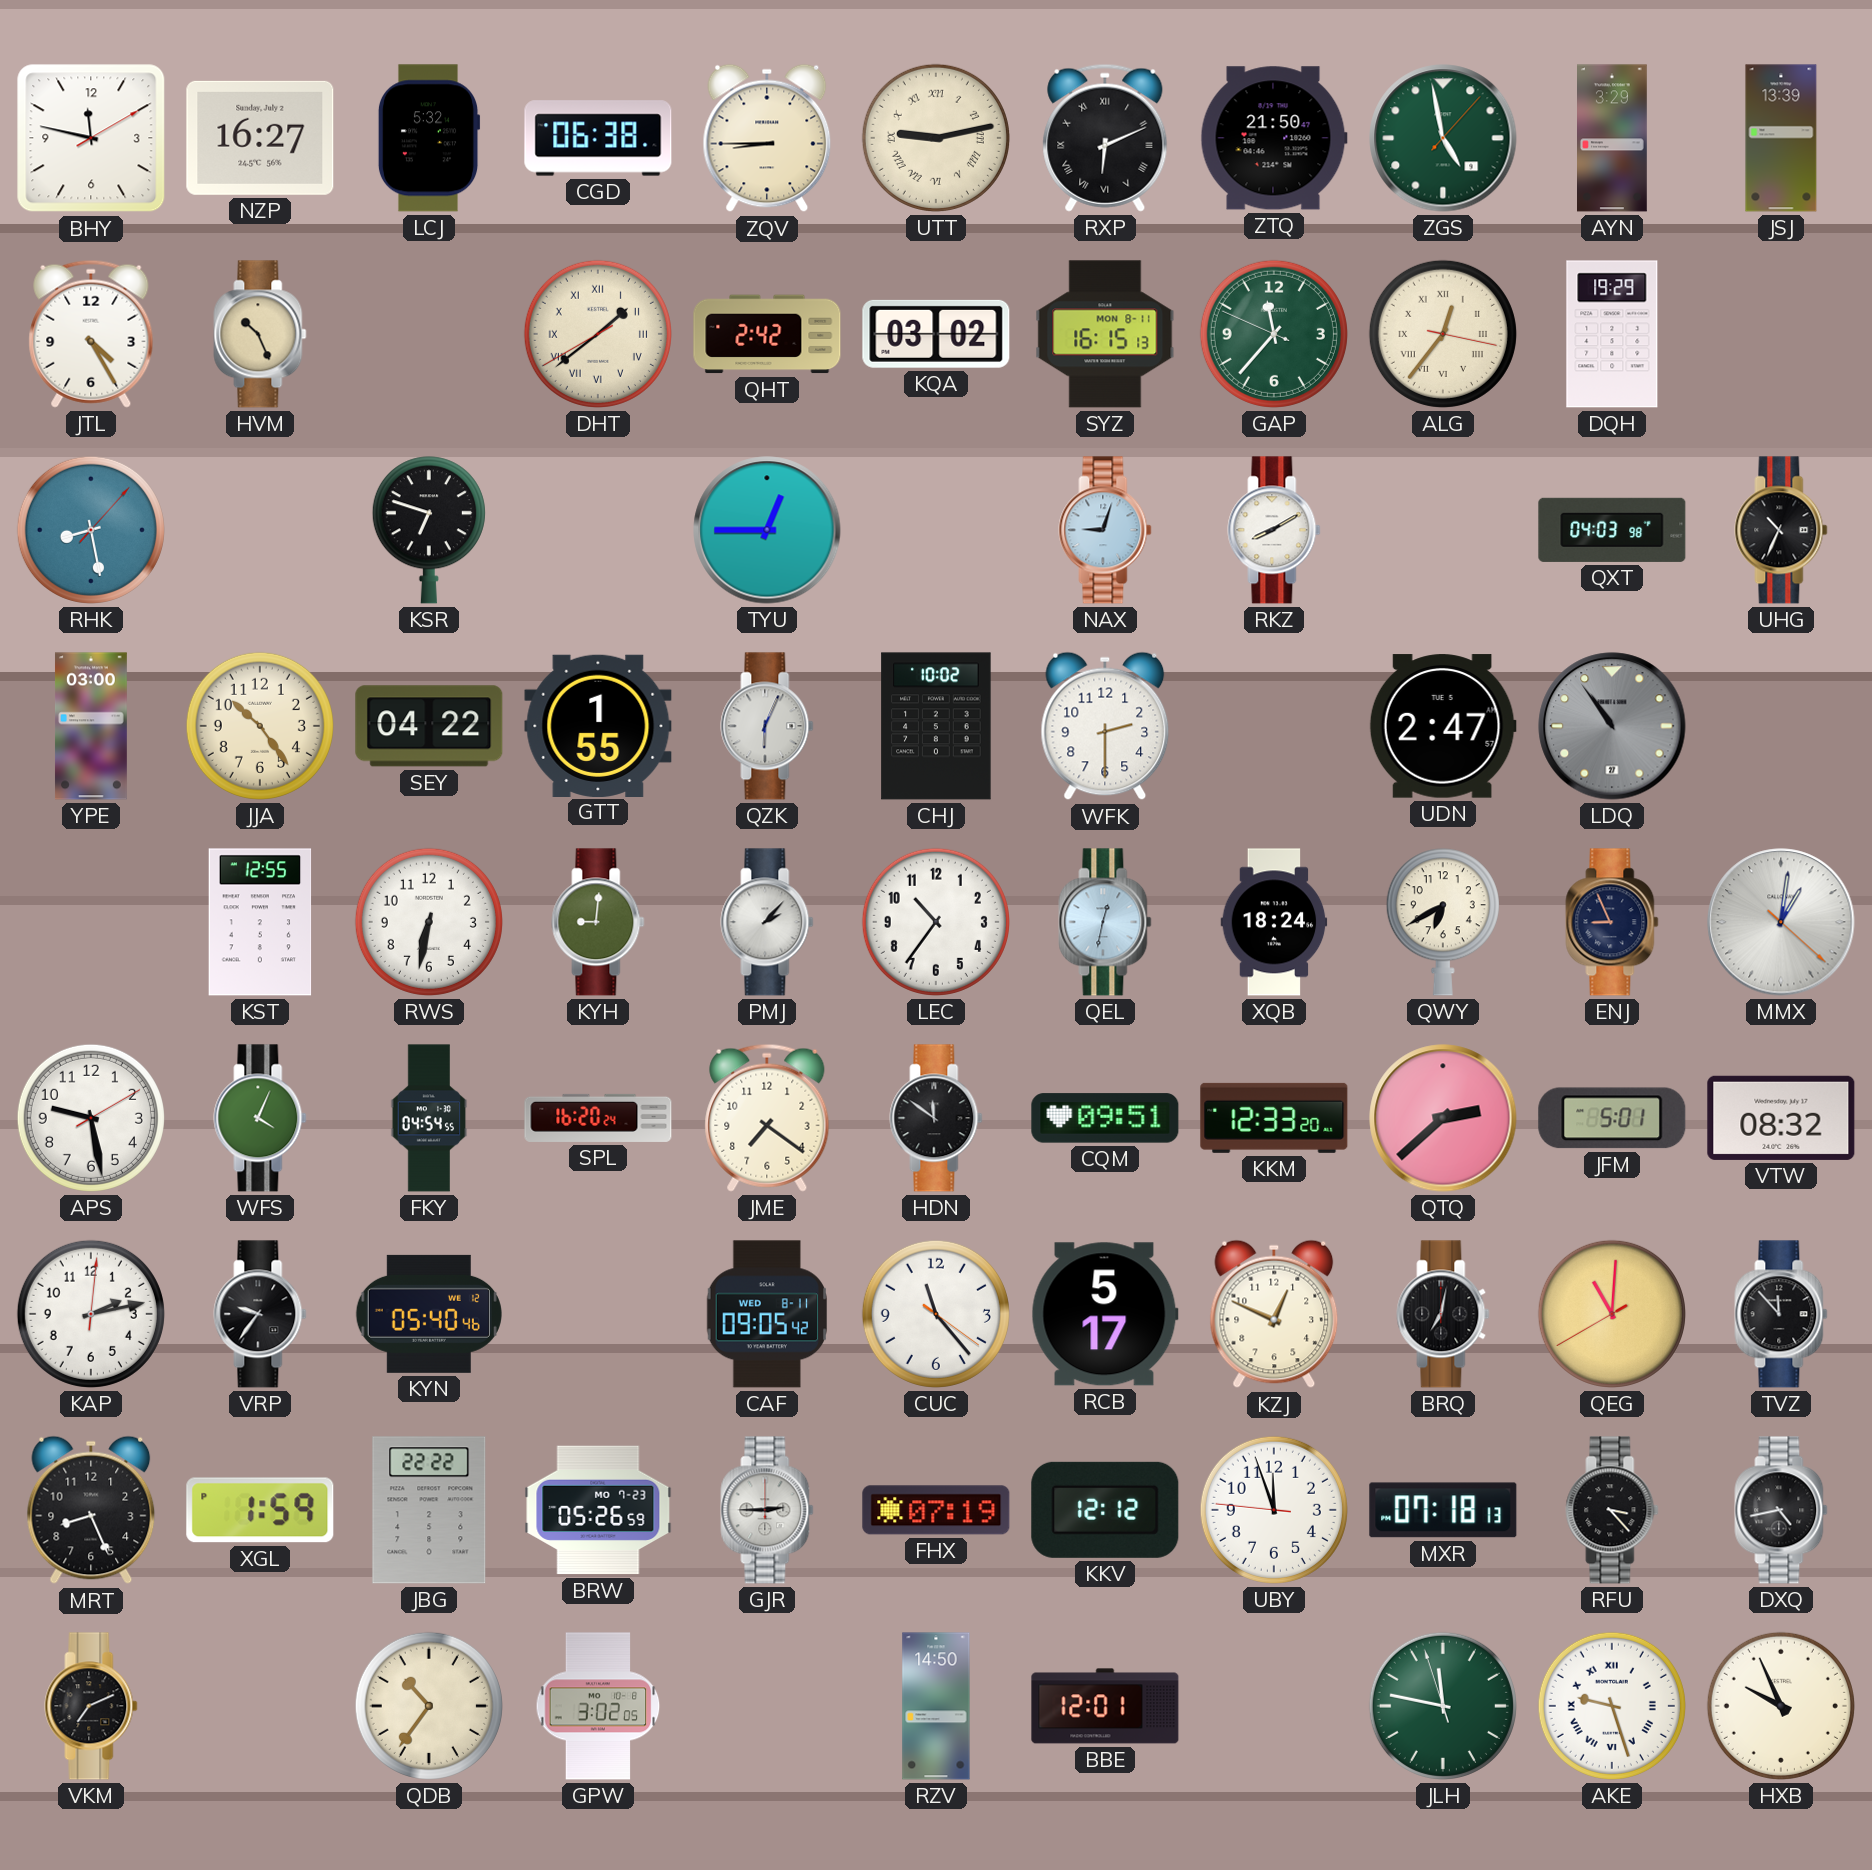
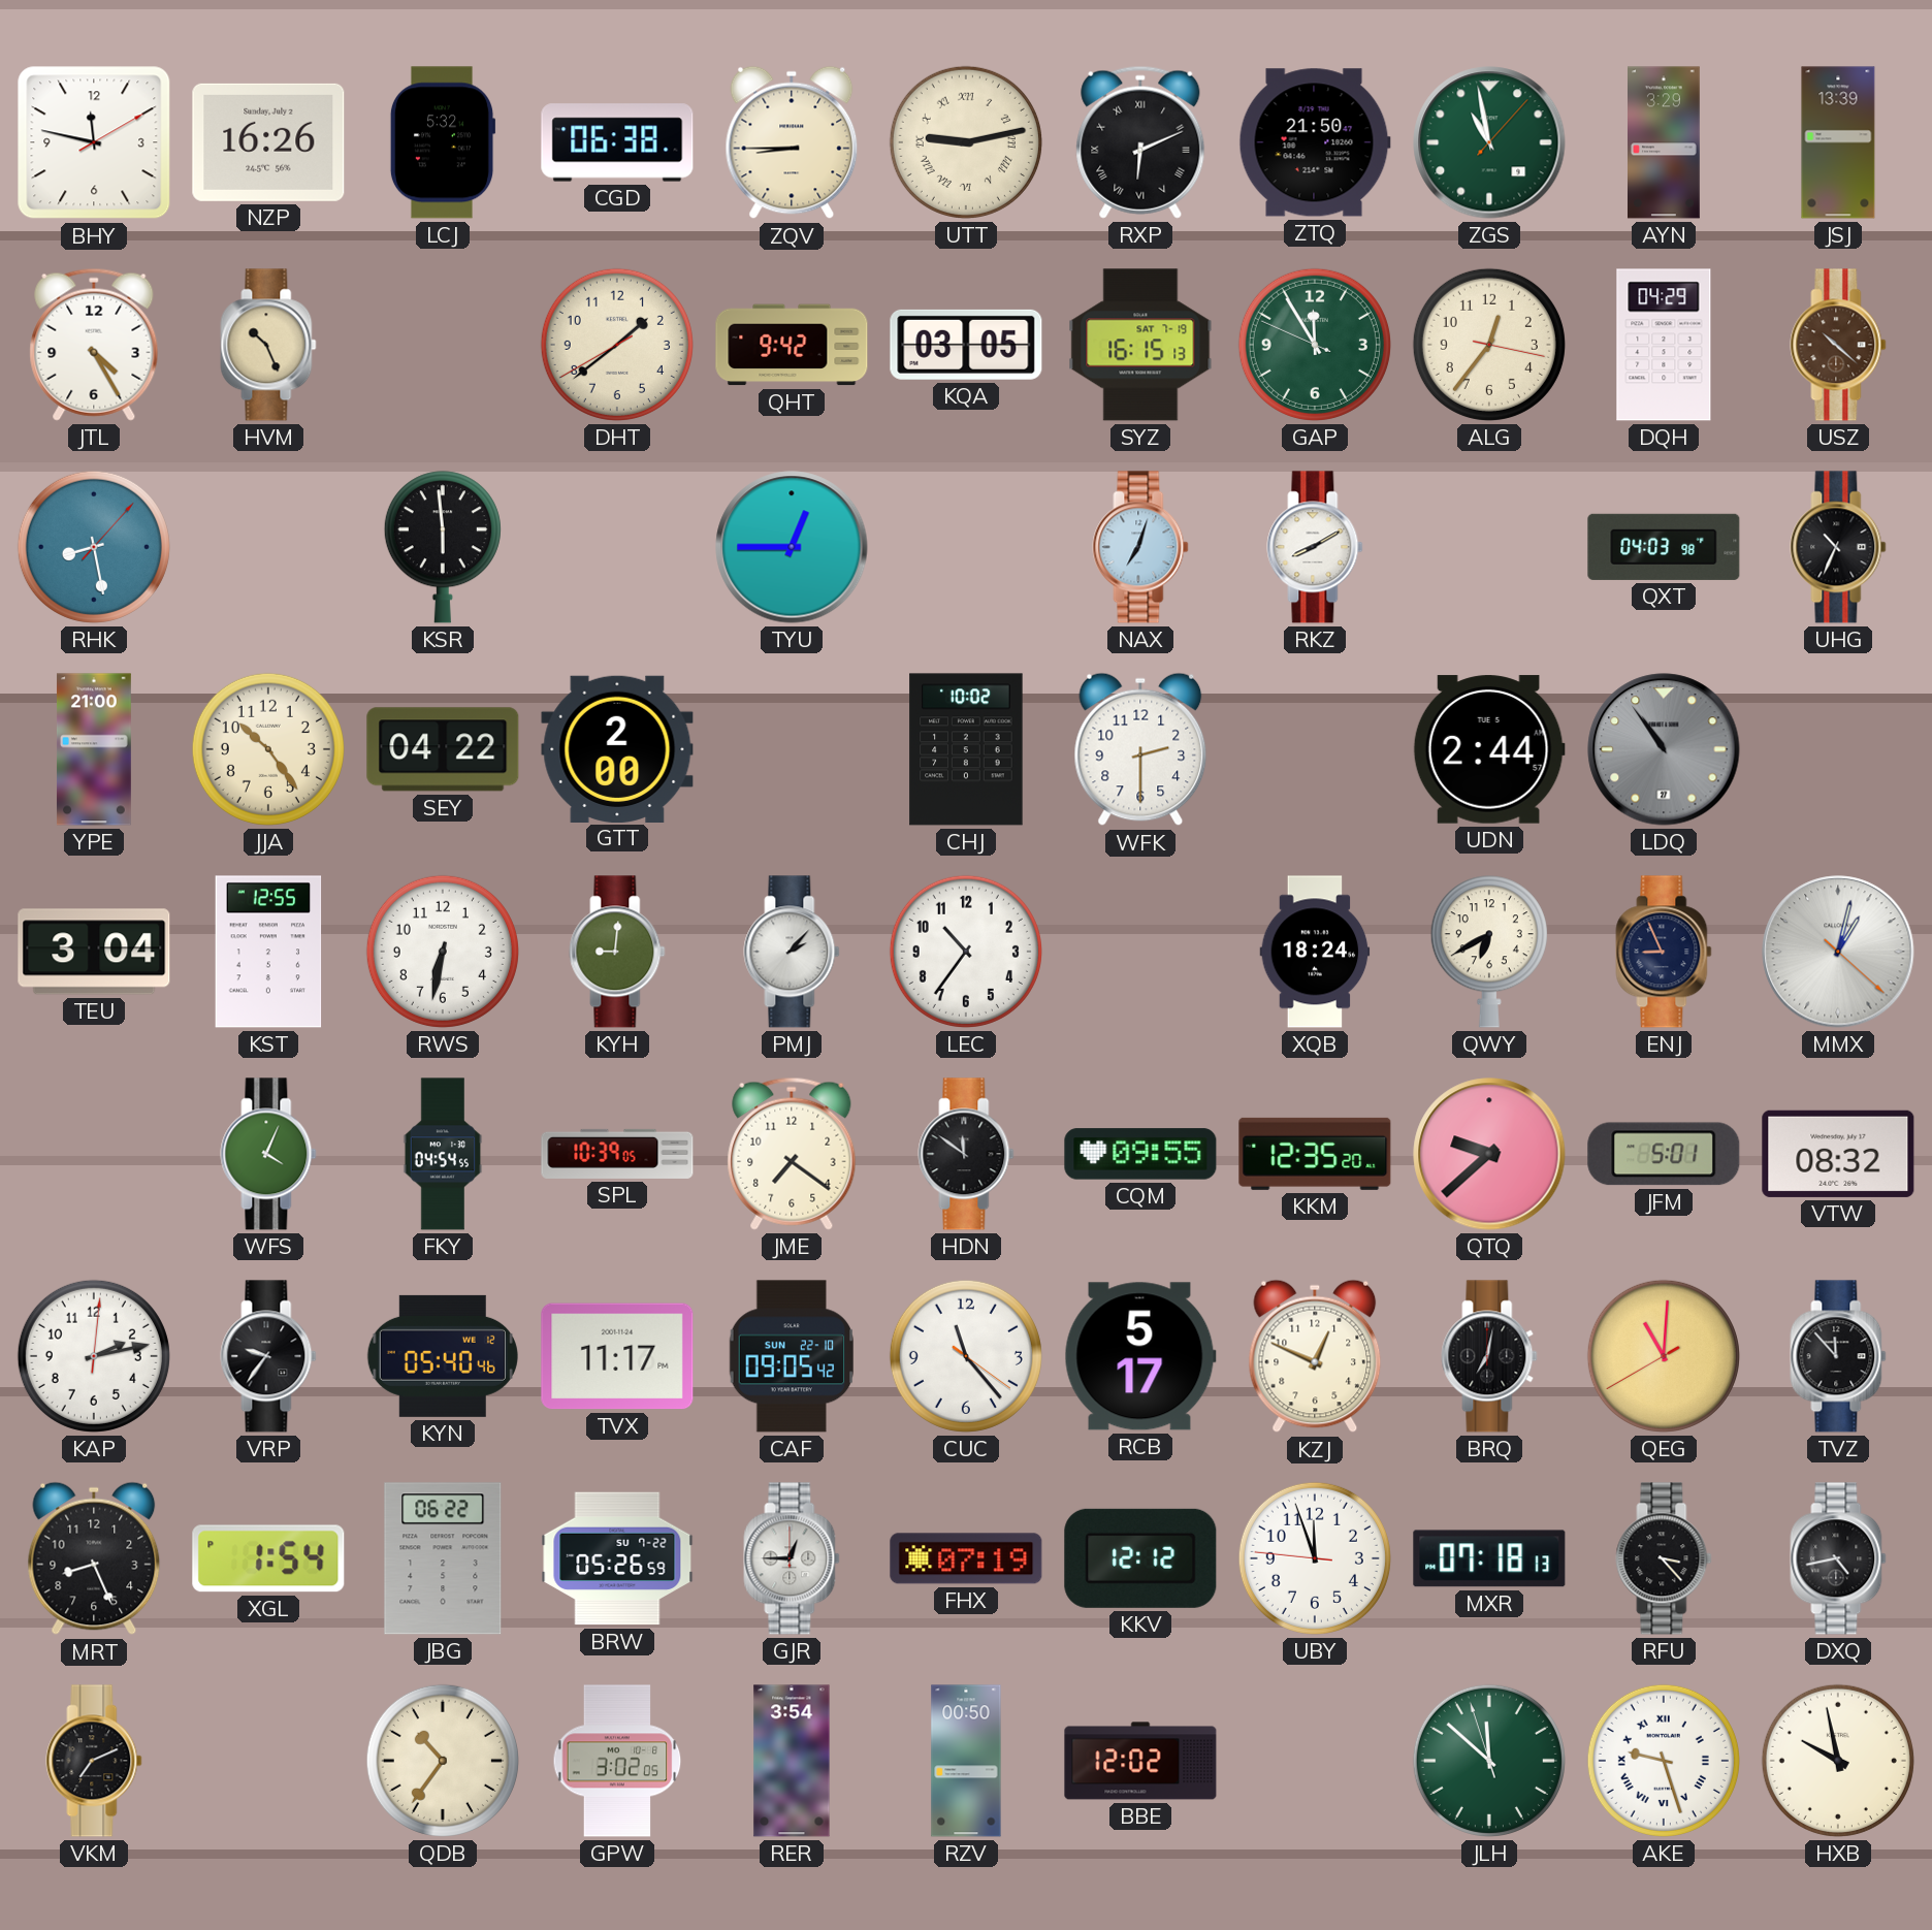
NZP: 16:27 -> 16:26
ZGS: 4:58 -> 10:58
DHT numerals: Roman -> Arabic
QHT: 2:42 -> 9:42
KQA: 03:02 -> 03:05
SYZ date: MON 8-11 -> SAT 7-19
GAP: 11:36 -> 11:54
ALG numerals: Roman -> Arabic
DQH: 19:29 -> 04:29
USZ: none -> 10:22
KSR: 6:48 -> 5:59
NAX: 9:03 -> 7:03
YPE: 03:00 -> 21:00
GTT: 1:55 -> 2:00
QZK: 6:04 -> none
UDN: 2:47 -> 2:44
TEU: none -> 3:04
QEL: 12:32 -> none
MMX: 1:01 -> 1:02
APS: 9:28 -> none
SPL: 16:20 -> 10:39
CQM: 09:51 -> 09:55
KKM: 12:33 -> 12:35
QTQ: 2:38 -> 9:38
TVX: none -> 11:17
CAF date: WED 8-11 -> SUN 22-10
XGL: 1:59 -> 1:54
JBG: 22:22 -> 06:22
BRW date: MO 7-23 -> SU 7-22
GJR: 2:45 -> 12:45
RER: none -> 3:54
RZV: 14:50 -> 00:50
BBE: 12:01 -> 12:02
JLH: 11:46 -> 11:51
HXB: 9:56 -> 9:58
